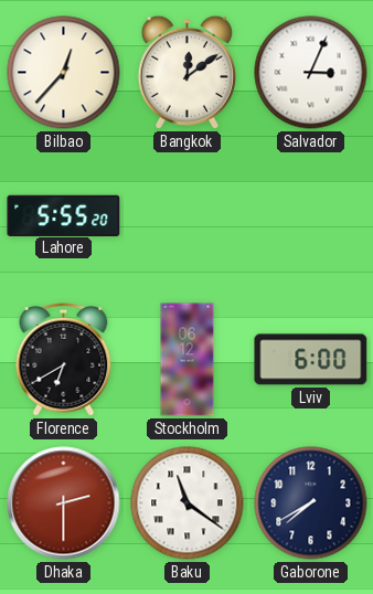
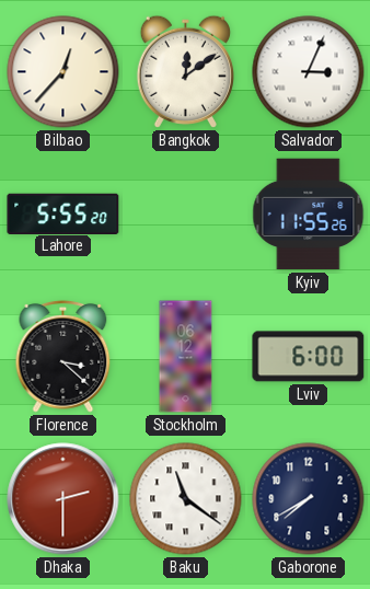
Kyiv: none -> 11:55
Florence: 6:40 -> 3:22
